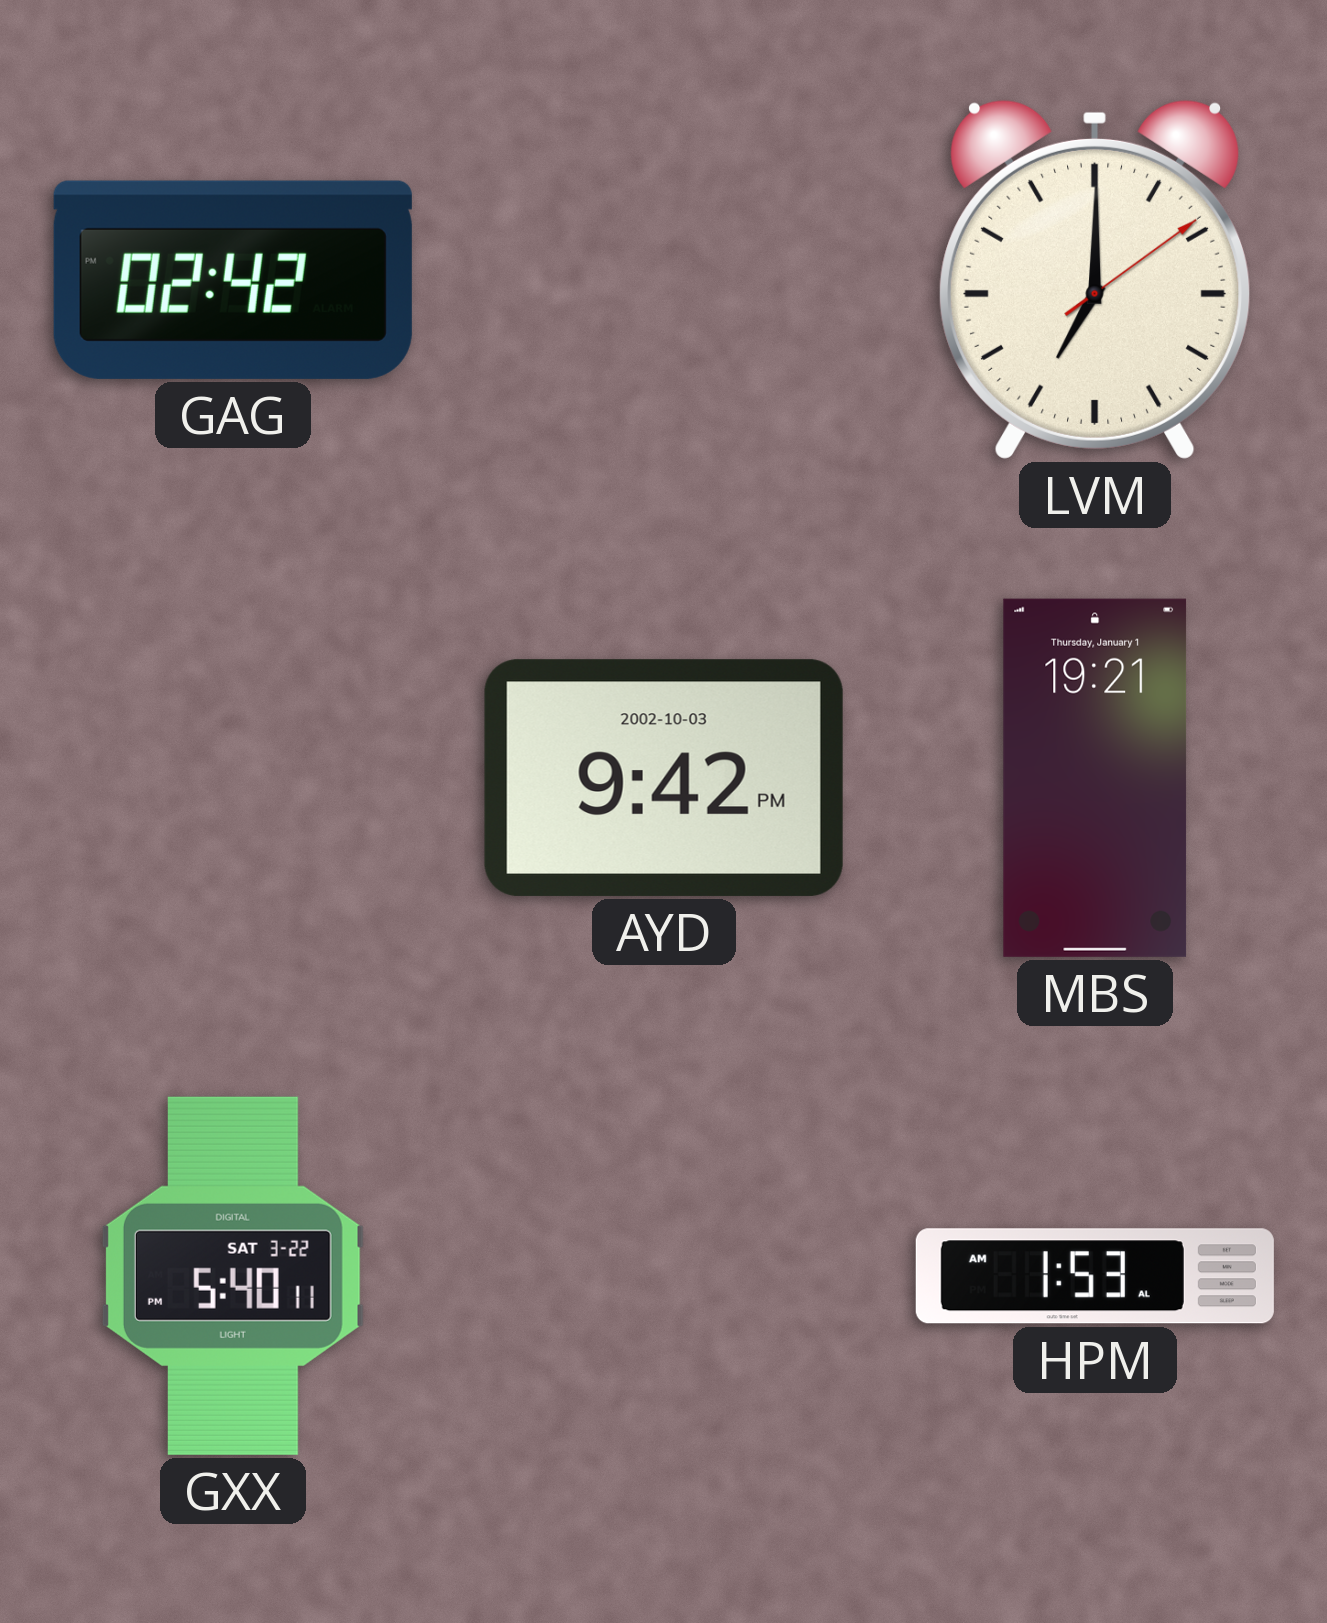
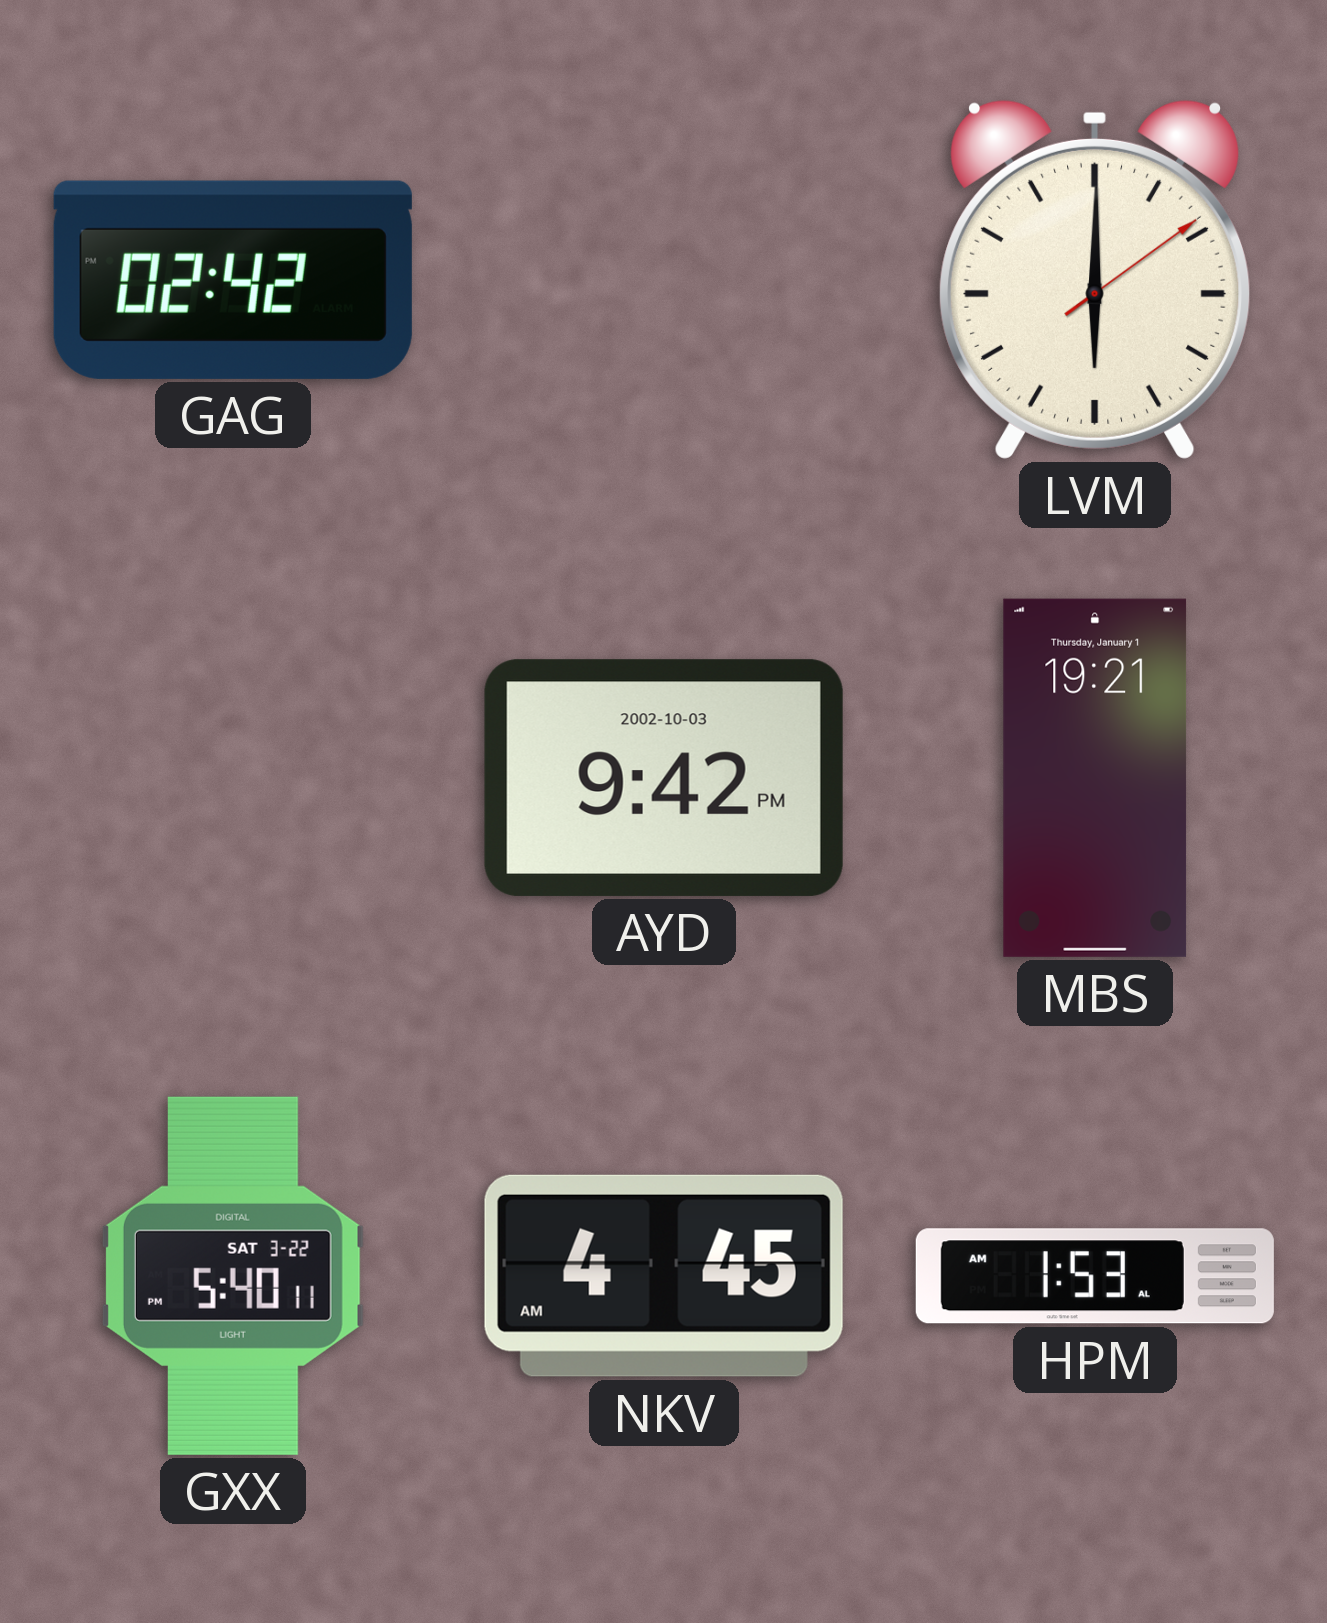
LVM: 7:00 -> 6:00
NKV: none -> 4:45
